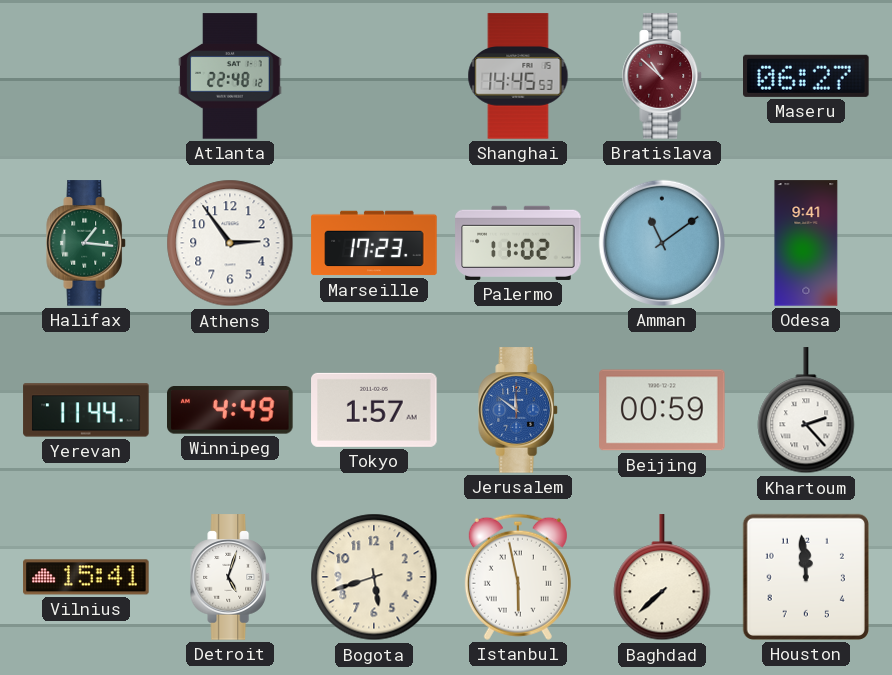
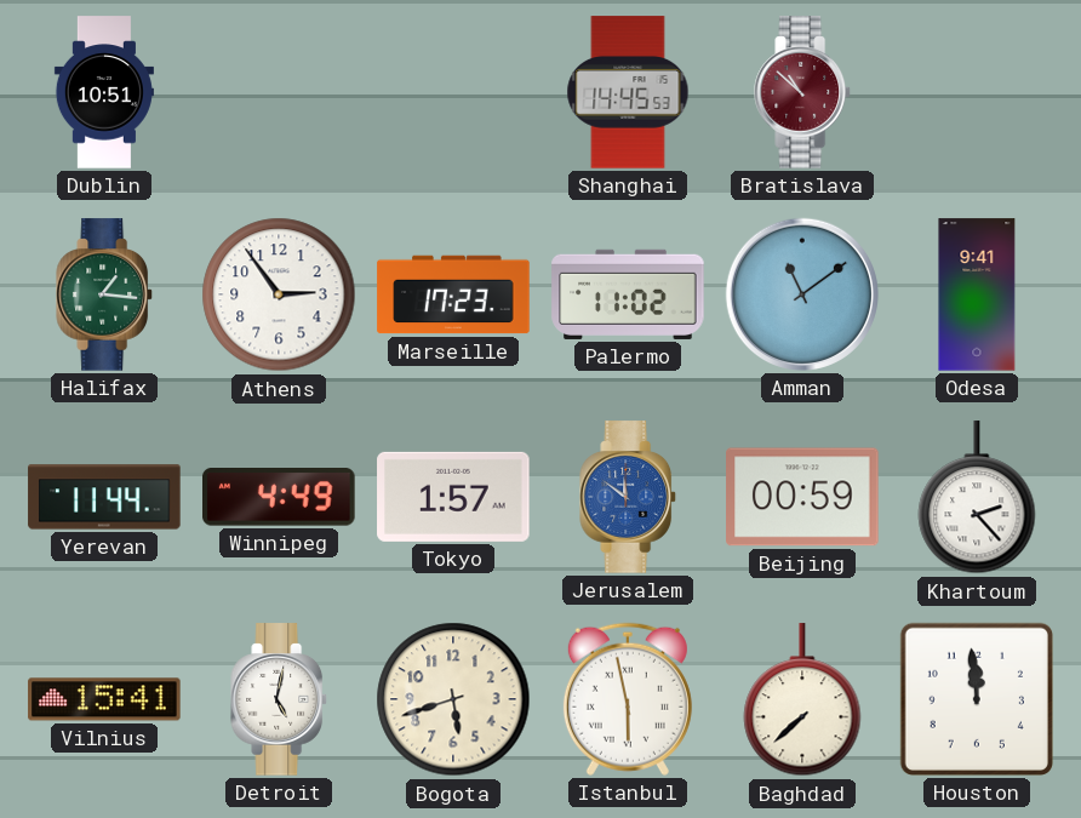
Dublin: none -> 10:51
Atlanta: 22:48 -> none
Maseru: 06:27 -> none
Detroit: 5:03 -> 5:02
